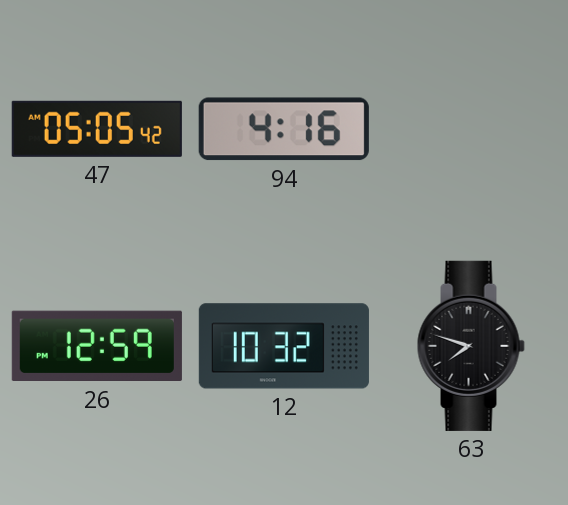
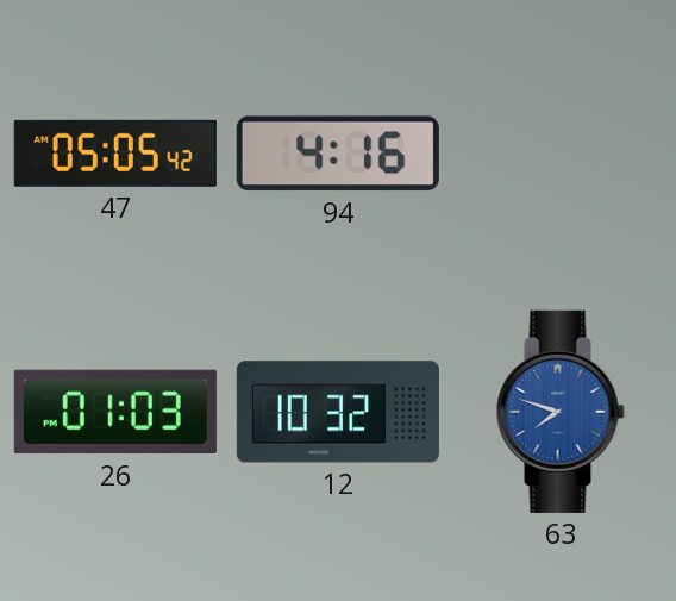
26: 12:59 -> 01:03
63 dial: black -> blue
